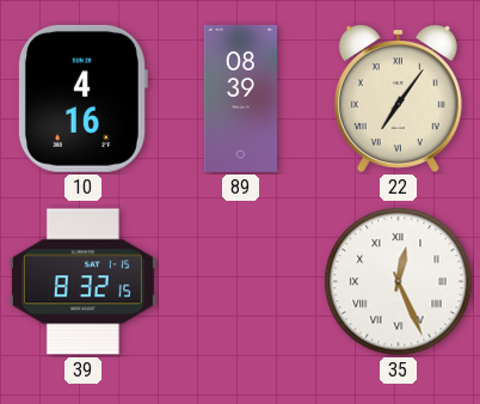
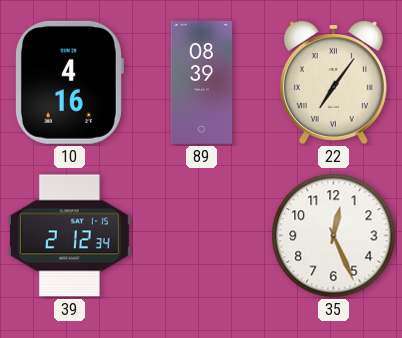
39: 8:32 -> 2:12
35 numerals: Roman -> Arabic
